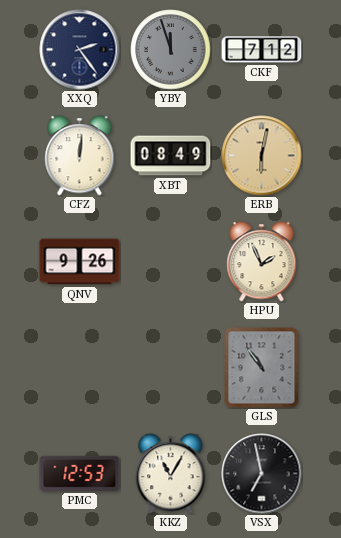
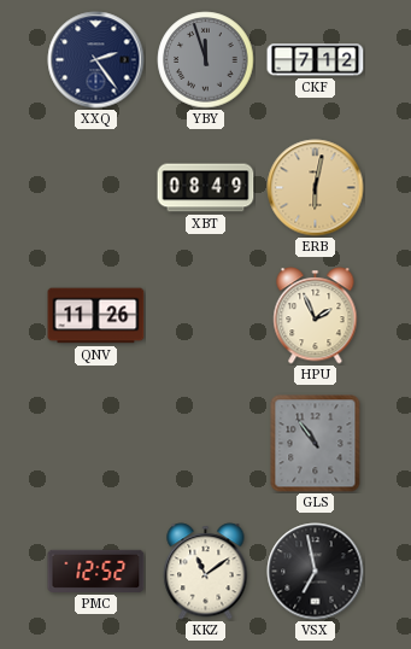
CFZ: 12:01 -> none
QNV: 9:26 -> 11:26
PMC: 12:53 -> 12:52
KKZ: 11:05 -> 11:09
